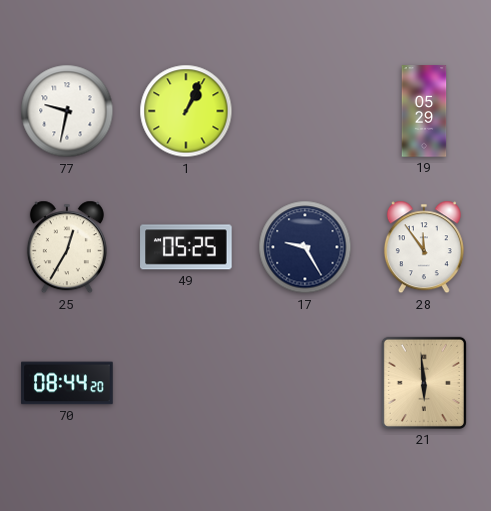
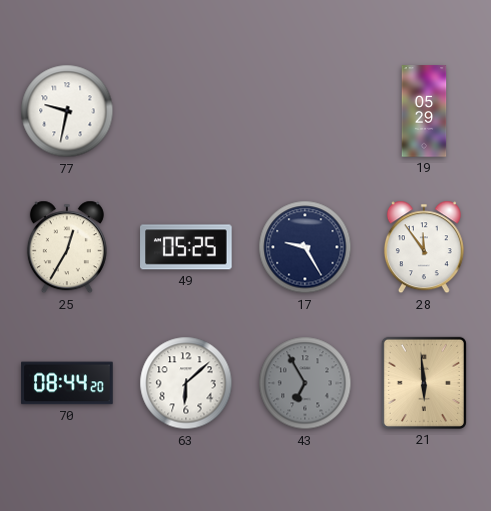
1: 1:04 -> none
63: none -> 6:08
43: none -> 6:55
